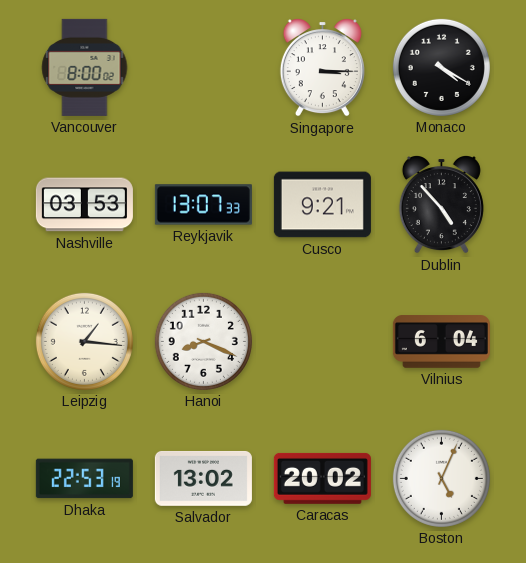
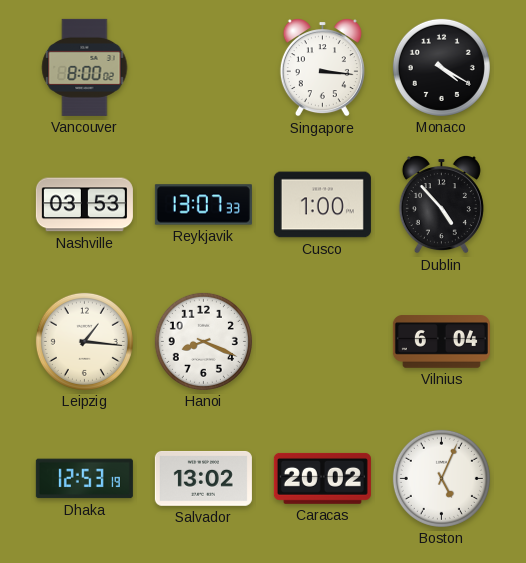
Singapore: 3:15 -> 3:16
Cusco: 9:21 -> 1:00
Dhaka: 22:53 -> 12:53
